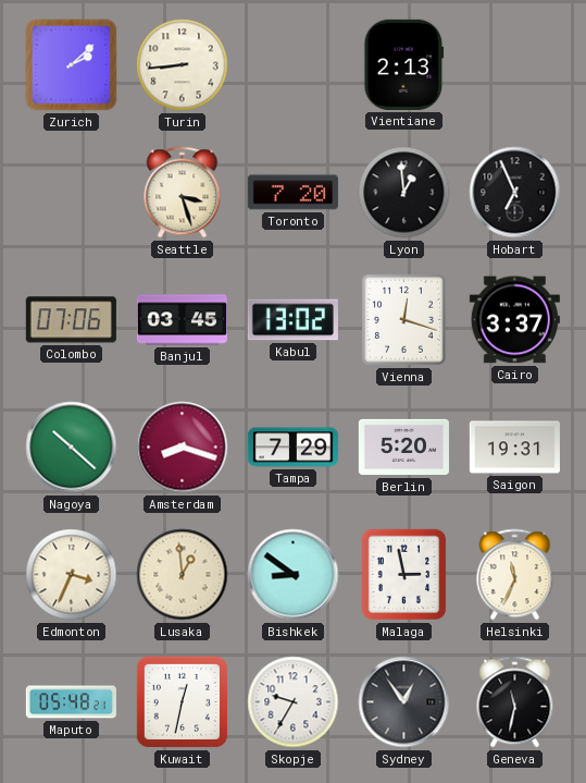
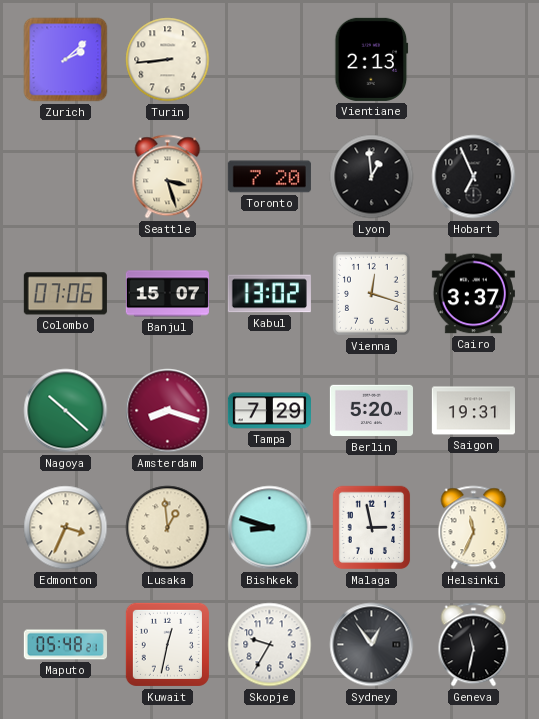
Banjul: 03:45 -> 15:07
Bishkek: 8:51 -> 8:48
